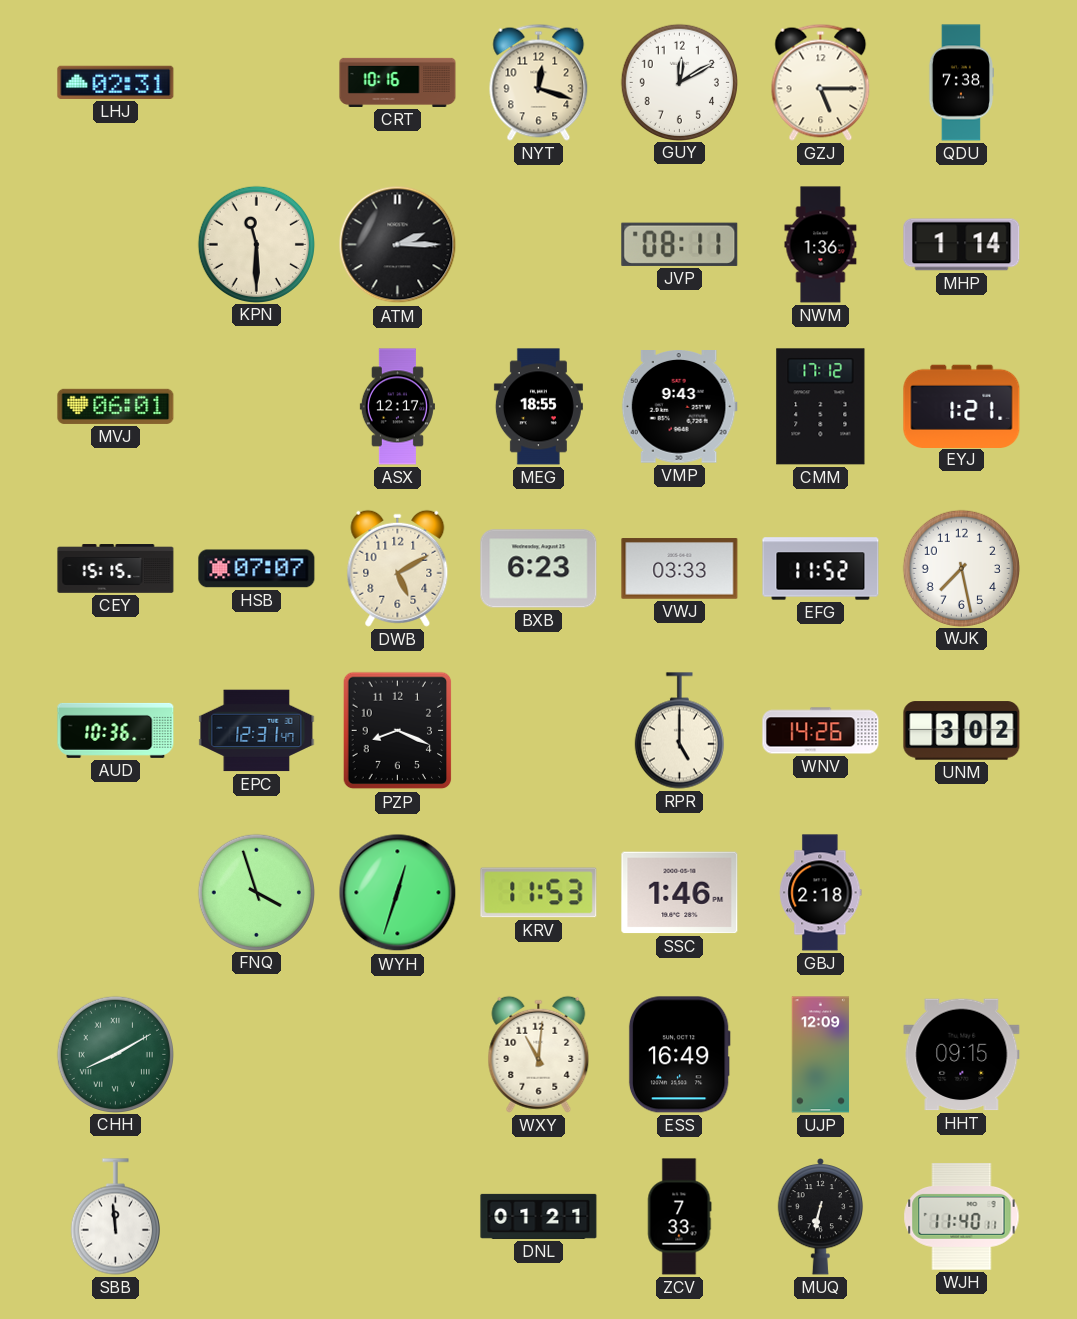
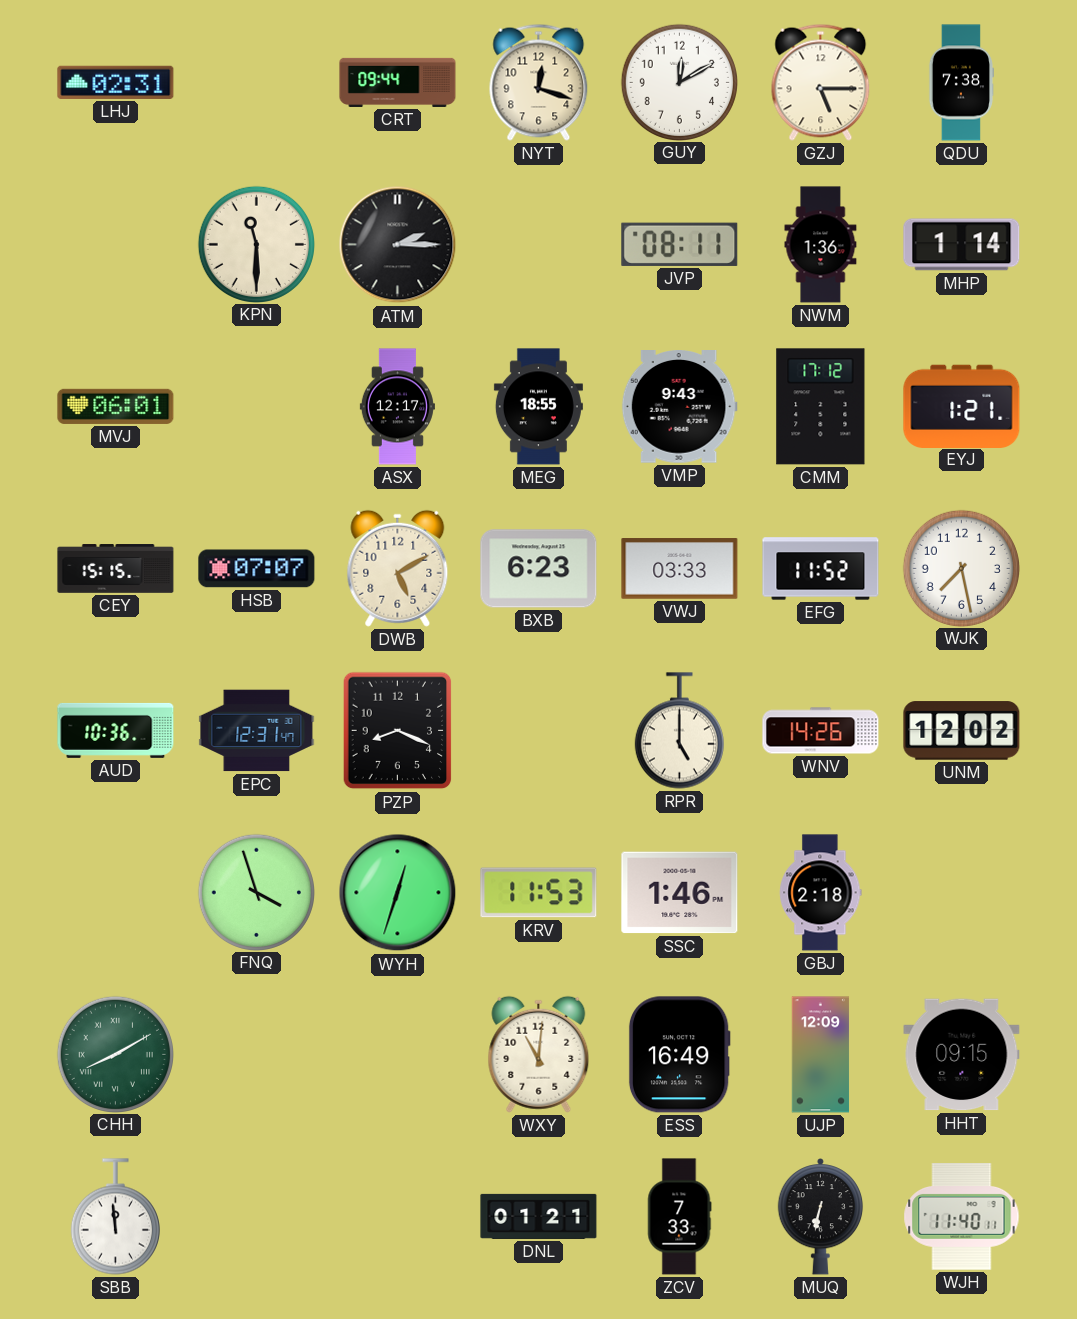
CRT: 10:16 -> 09:44
UNM: 3:02 -> 12:02
